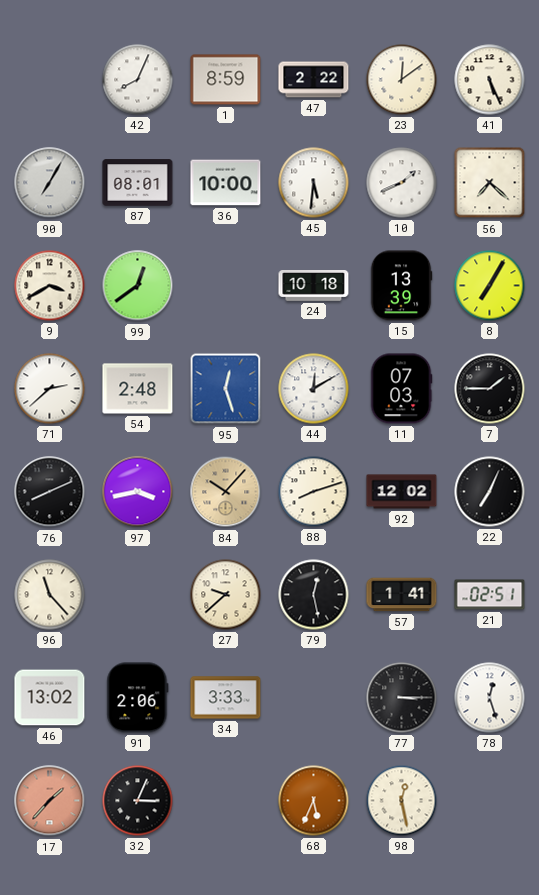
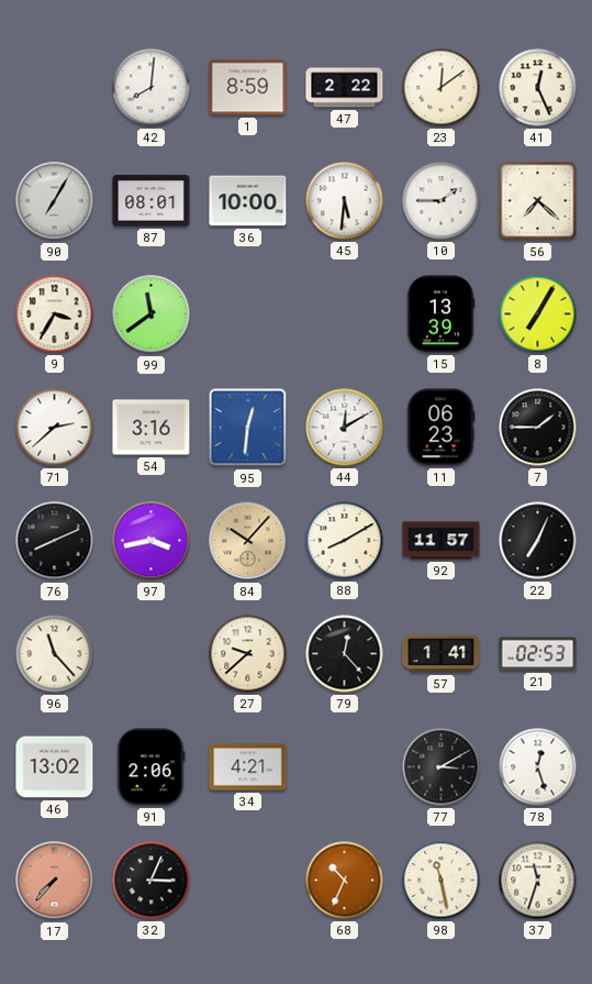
42: 8:04 -> 8:01
41: 5:26 -> 12:26
10: 1:41 -> 1:45
9: 3:40 -> 3:35
99: 12:39 -> 11:39
24: 10:18 -> none
54: 2:48 -> 3:16
95: 12:27 -> 12:31
11: 07:03 -> 06:23
88: 8:12 -> 8:10
92: 12:02 -> 11:57
79: 12:28 -> 12:23
21: 02:51 -> 02:53
34: 3:33 -> 4:21
77: 3:15 -> 3:10
17: 1:37 -> 7:37
68: 5:34 -> 10:34
98: 12:28 -> 11:28
37: none -> 11:33
